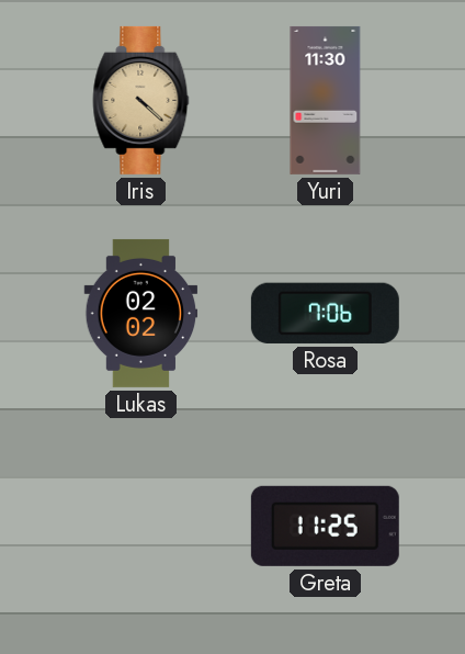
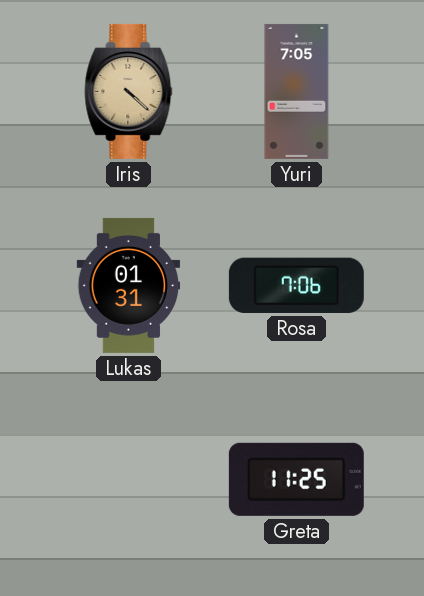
Yuri: 11:30 -> 7:05
Lukas: 02:02 -> 01:31
